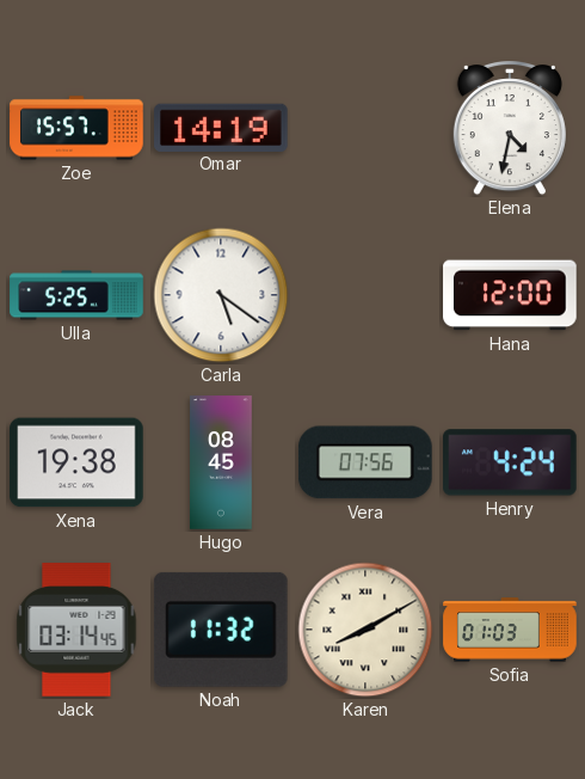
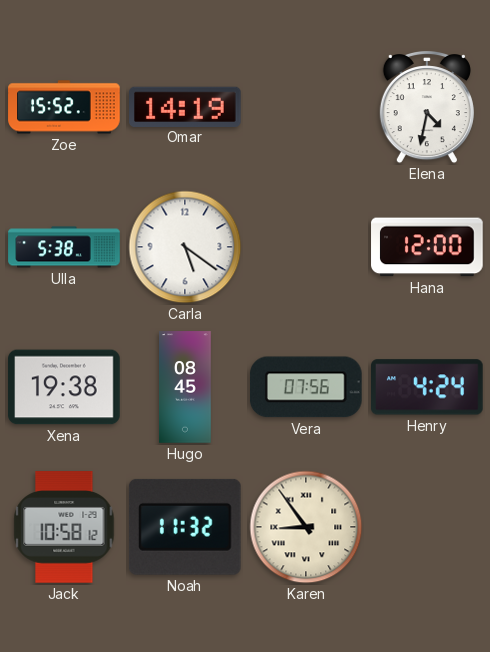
Zoe: 15:57 -> 15:52
Ulla: 5:25 -> 5:38
Jack: 03:14 -> 10:58
Karen: 8:10 -> 8:54
Sofia: 01:03 -> none
